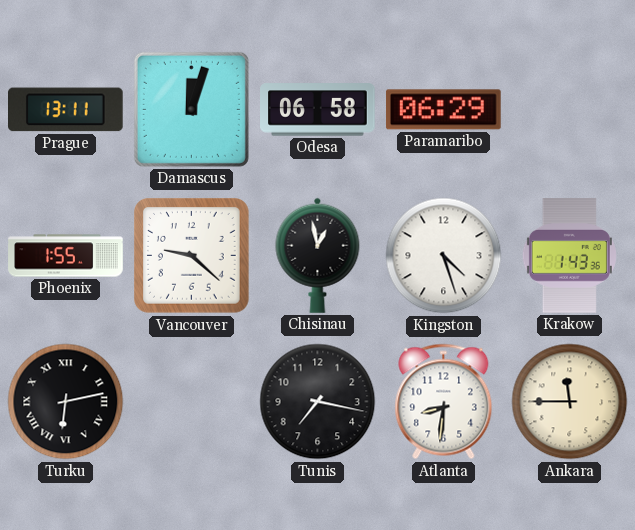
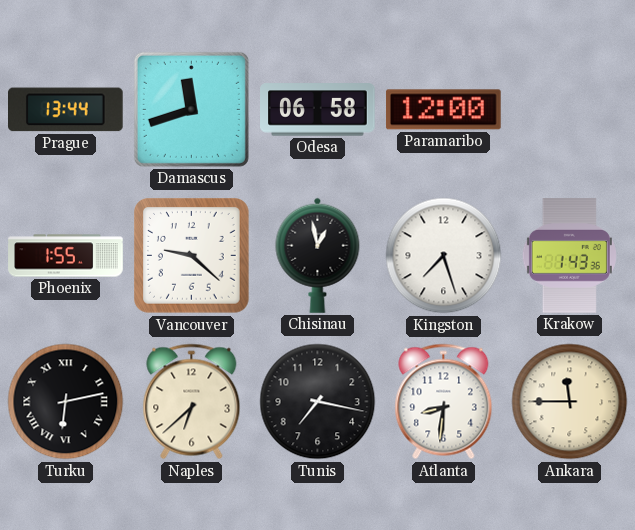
Prague: 13:11 -> 13:44
Damascus: 12:03 -> 11:42
Paramaribo: 06:29 -> 12:00
Kingston: 4:27 -> 7:27
Naples: none -> 6:38
